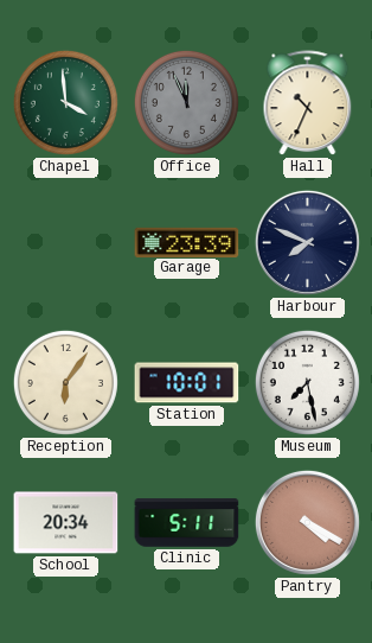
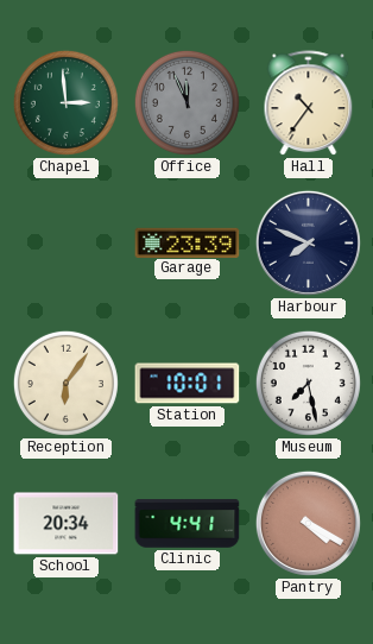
Chapel: 3:59 -> 2:59
Hall: 10:34 -> 10:36
Clinic: 5:11 -> 4:41
